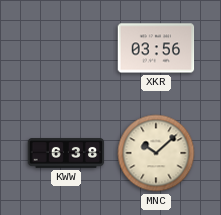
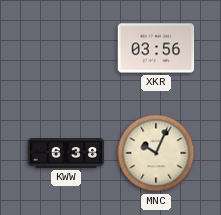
MNC: 10:08 -> 10:04
